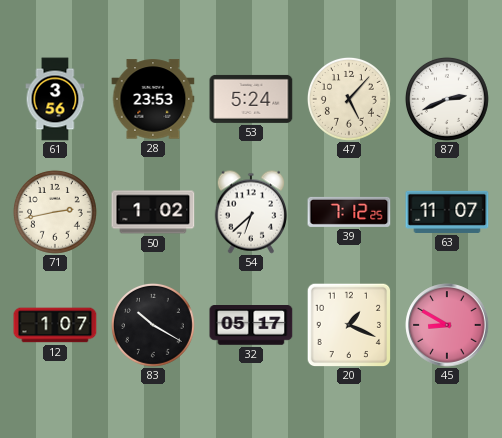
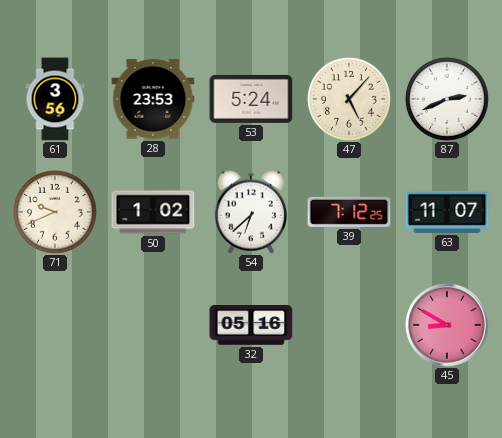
71: 2:43 -> 9:41
12: 1:07 -> none
83: 10:20 -> none
32: 05:17 -> 05:16
20: 1:19 -> none
